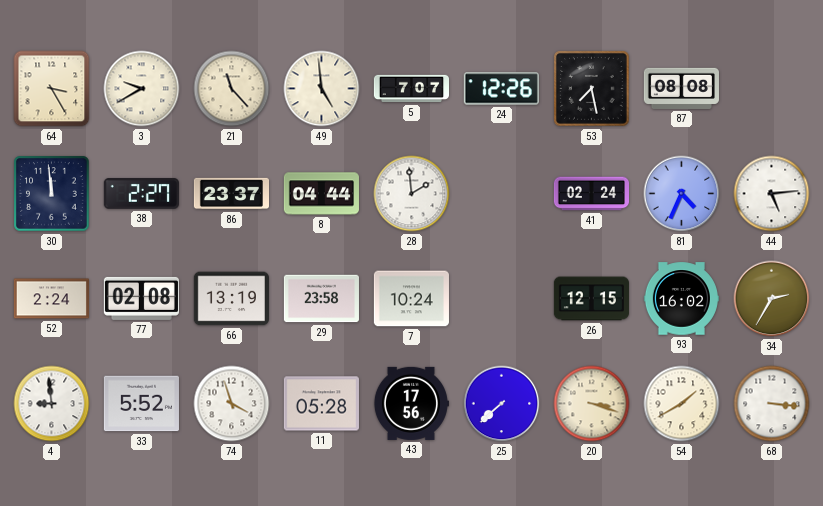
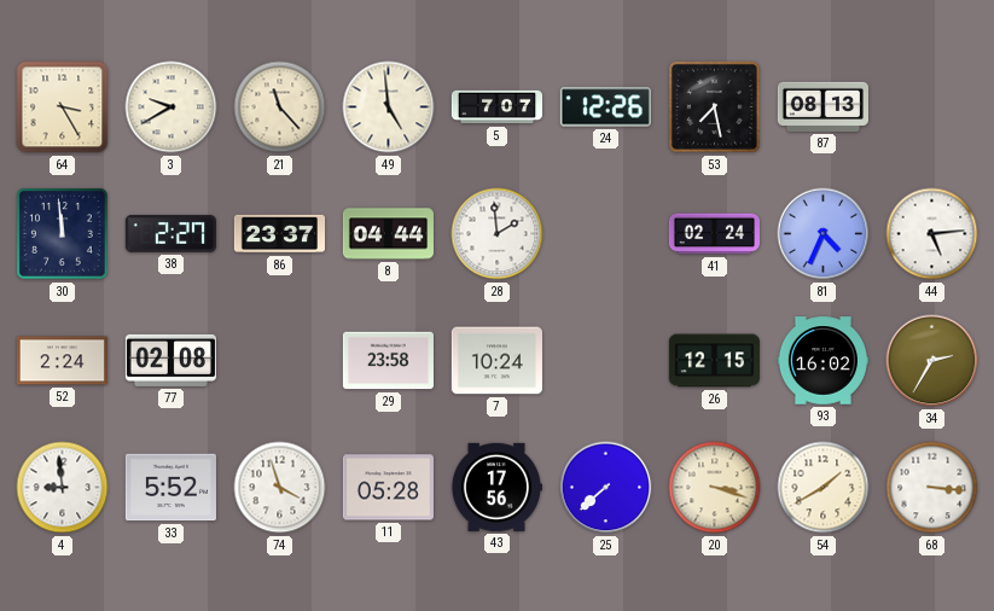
87: 08:08 -> 08:13
66: 13:19 -> none
